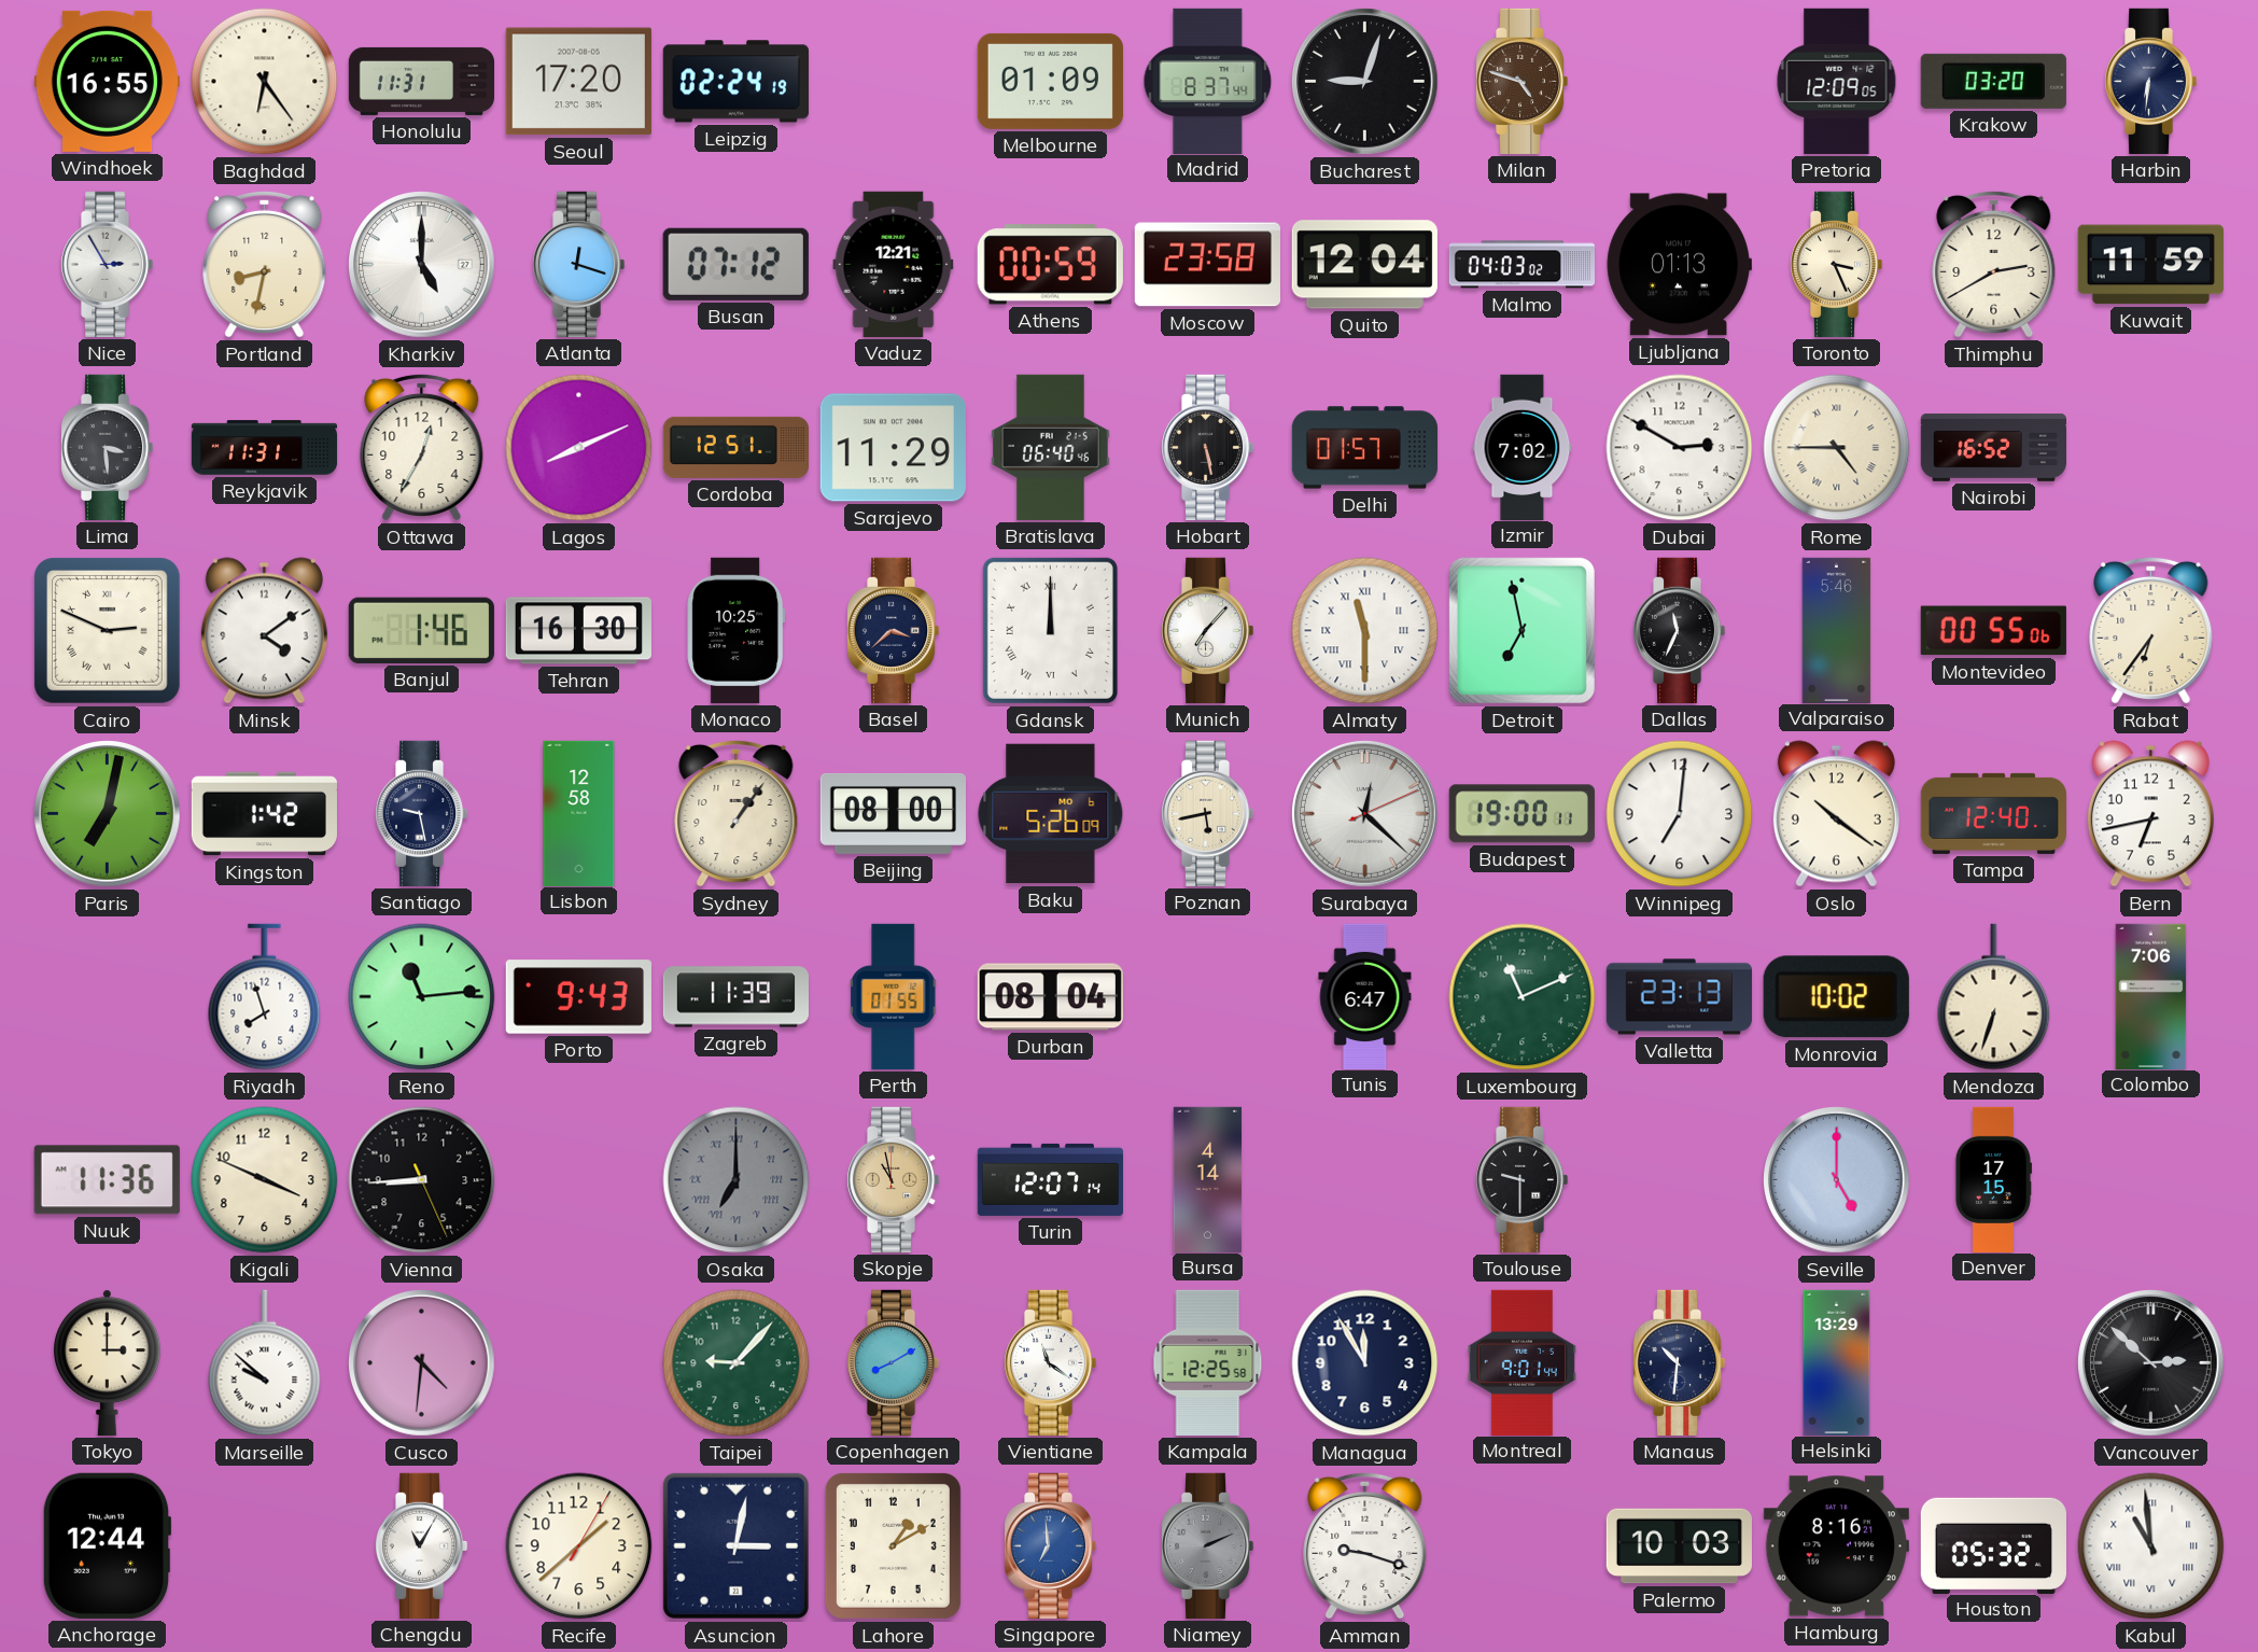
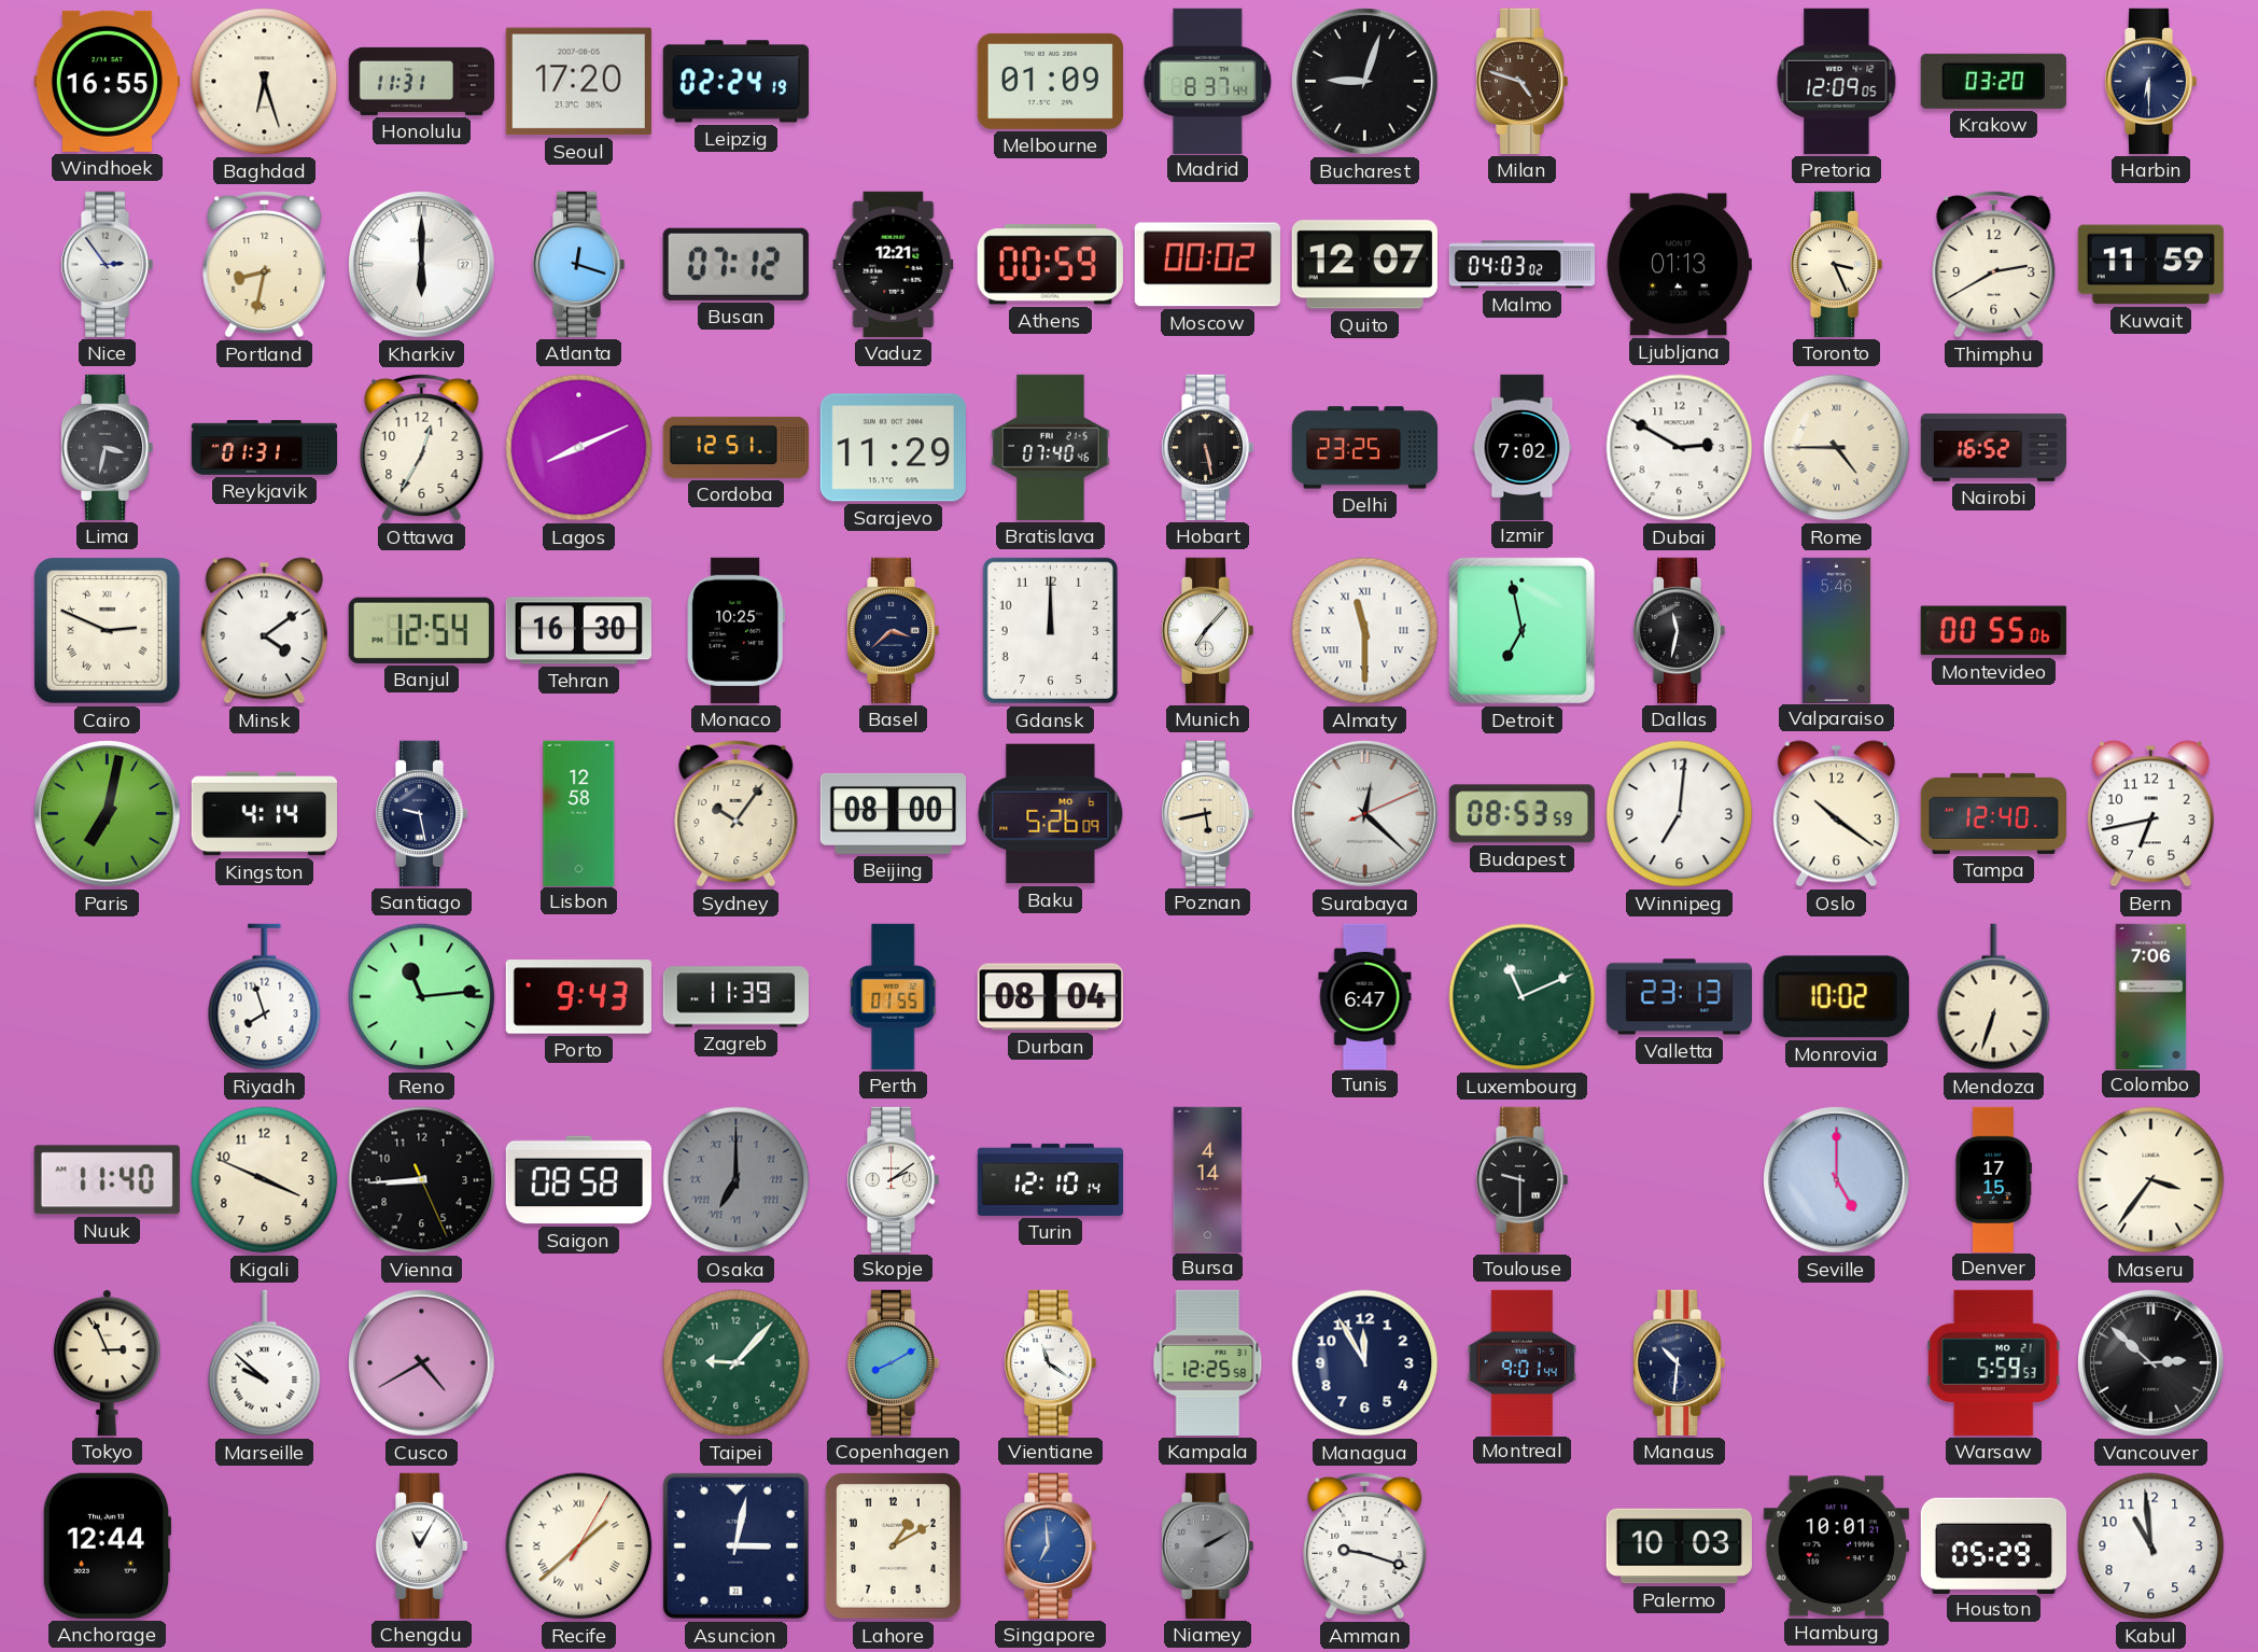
Baghdad: 6:24 -> 6:27
Harbin: 6:31 -> 6:30
Nice: 2:55 -> 2:54
Kharkiv: 5:00 -> 6:00
Moscow: 23:58 -> 00:02
Quito: 12:04 -> 12:07
Lima: 3:29 -> 3:32
Reykjavik: 11:31 -> 01:31
Bratislava: 06:40 -> 07:40
Delhi: 01:57 -> 23:25
Banjul: 1:46 -> 12:54
Gdansk numerals: Roman -> Arabic
Dallas: 11:34 -> 11:32
Rabat: 6:36 -> none
Kingston: 1:42 -> 4:14
Sydney: 1:06 -> 10:06
Budapest: 19:00 -> 08:53
Nuuk: 11:36 -> 11:40
Saigon: none -> 08:58
Skopje: 10:58 -> 2:09
Skopje dial: champagne -> white
Turin: 12:07 -> 12:10
Maseru: none -> 3:36
Tokyo: 3:00 -> 2:56
Cusco: 4:31 -> 4:40
Helsinki: 13:29 -> none
Warsaw: none -> 5:59
Recife numerals: Arabic -> Roman
Niamey: 2:11 -> 2:10
Hamburg: 8:16 -> 10:01
Houston: 05:32 -> 05:29
Kabul numerals: Roman -> Arabic
